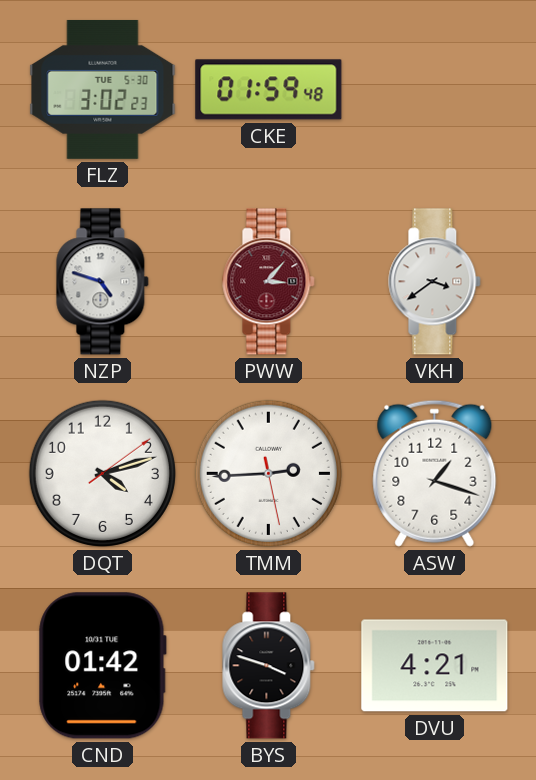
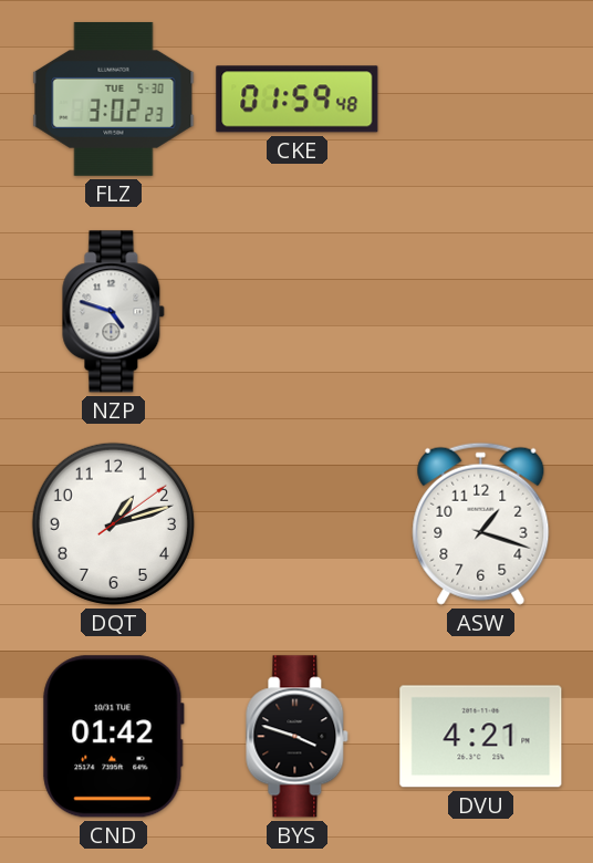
PWW: 3:07 -> none
VKH: 3:39 -> none
DQT: 4:12 -> 1:12
TMM: 2:44 -> none
